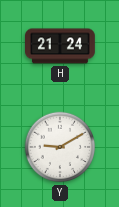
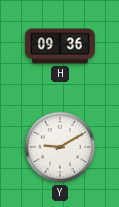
H: 21:24 -> 09:36
